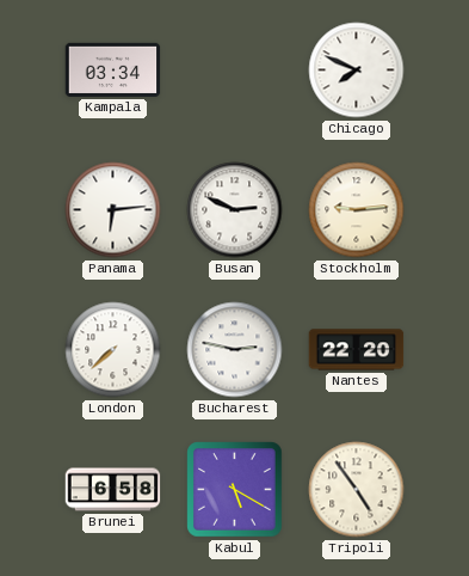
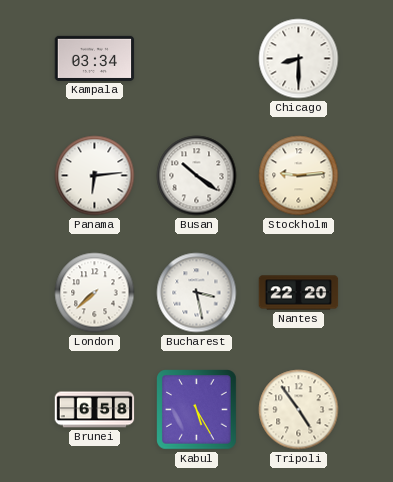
Chicago: 7:49 -> 8:30
Busan: 2:49 -> 10:21
Bucharest: 2:47 -> 3:28
Kabul: 5:20 -> 5:25
